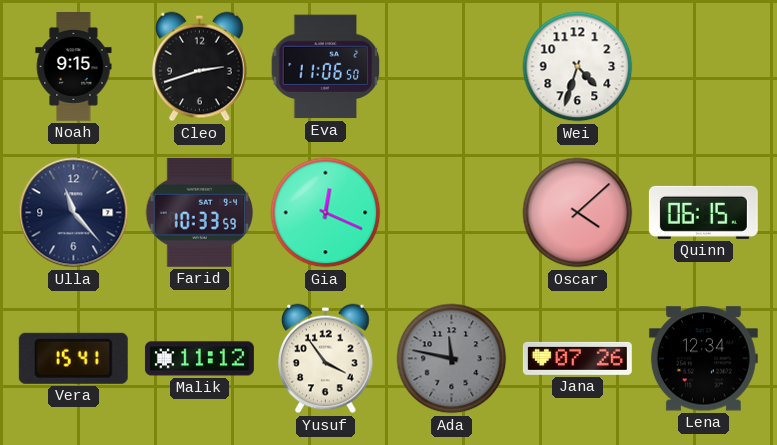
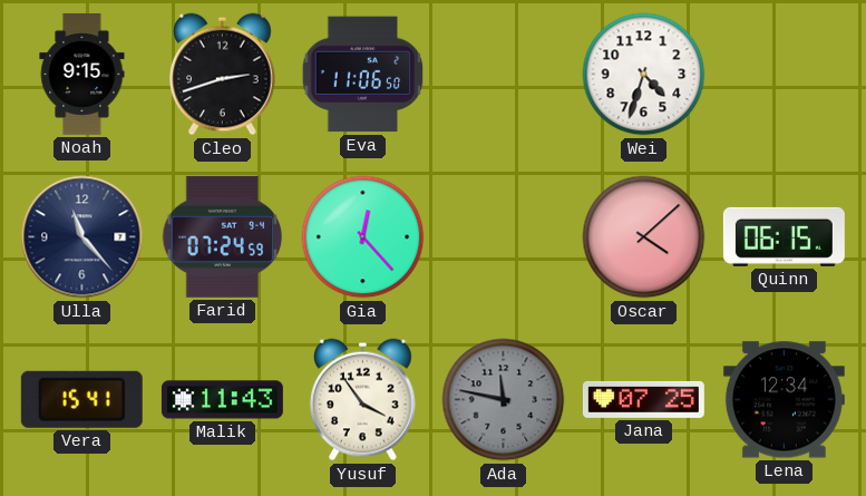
Farid: 10:33 -> 07:24
Gia: 12:19 -> 12:23
Malik: 11:12 -> 11:43
Jana: 07:26 -> 07:25
